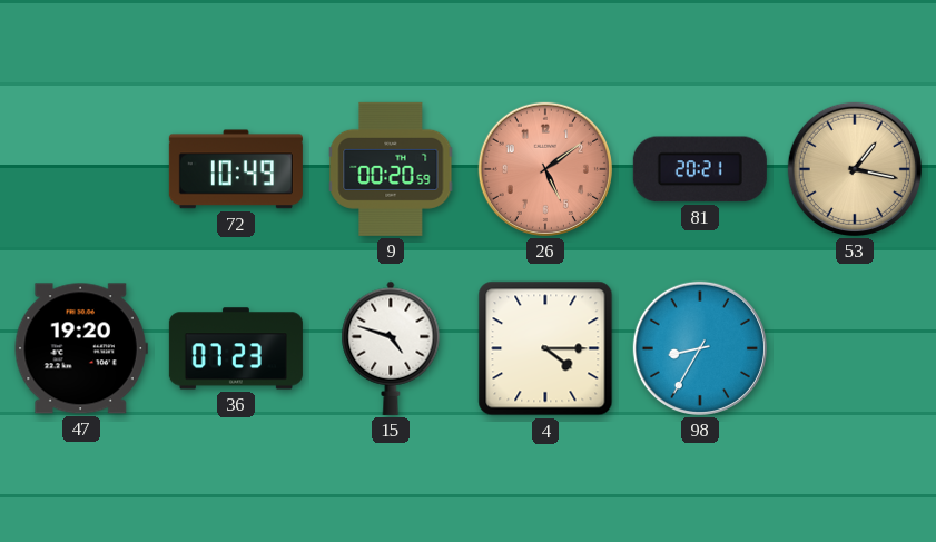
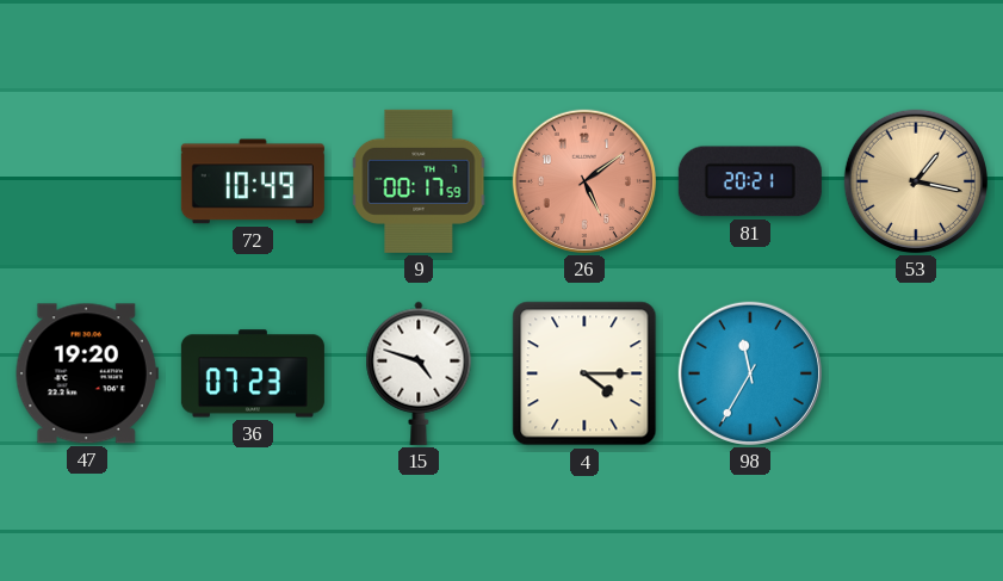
9: 00:20 -> 00:17
98: 8:35 -> 11:35
